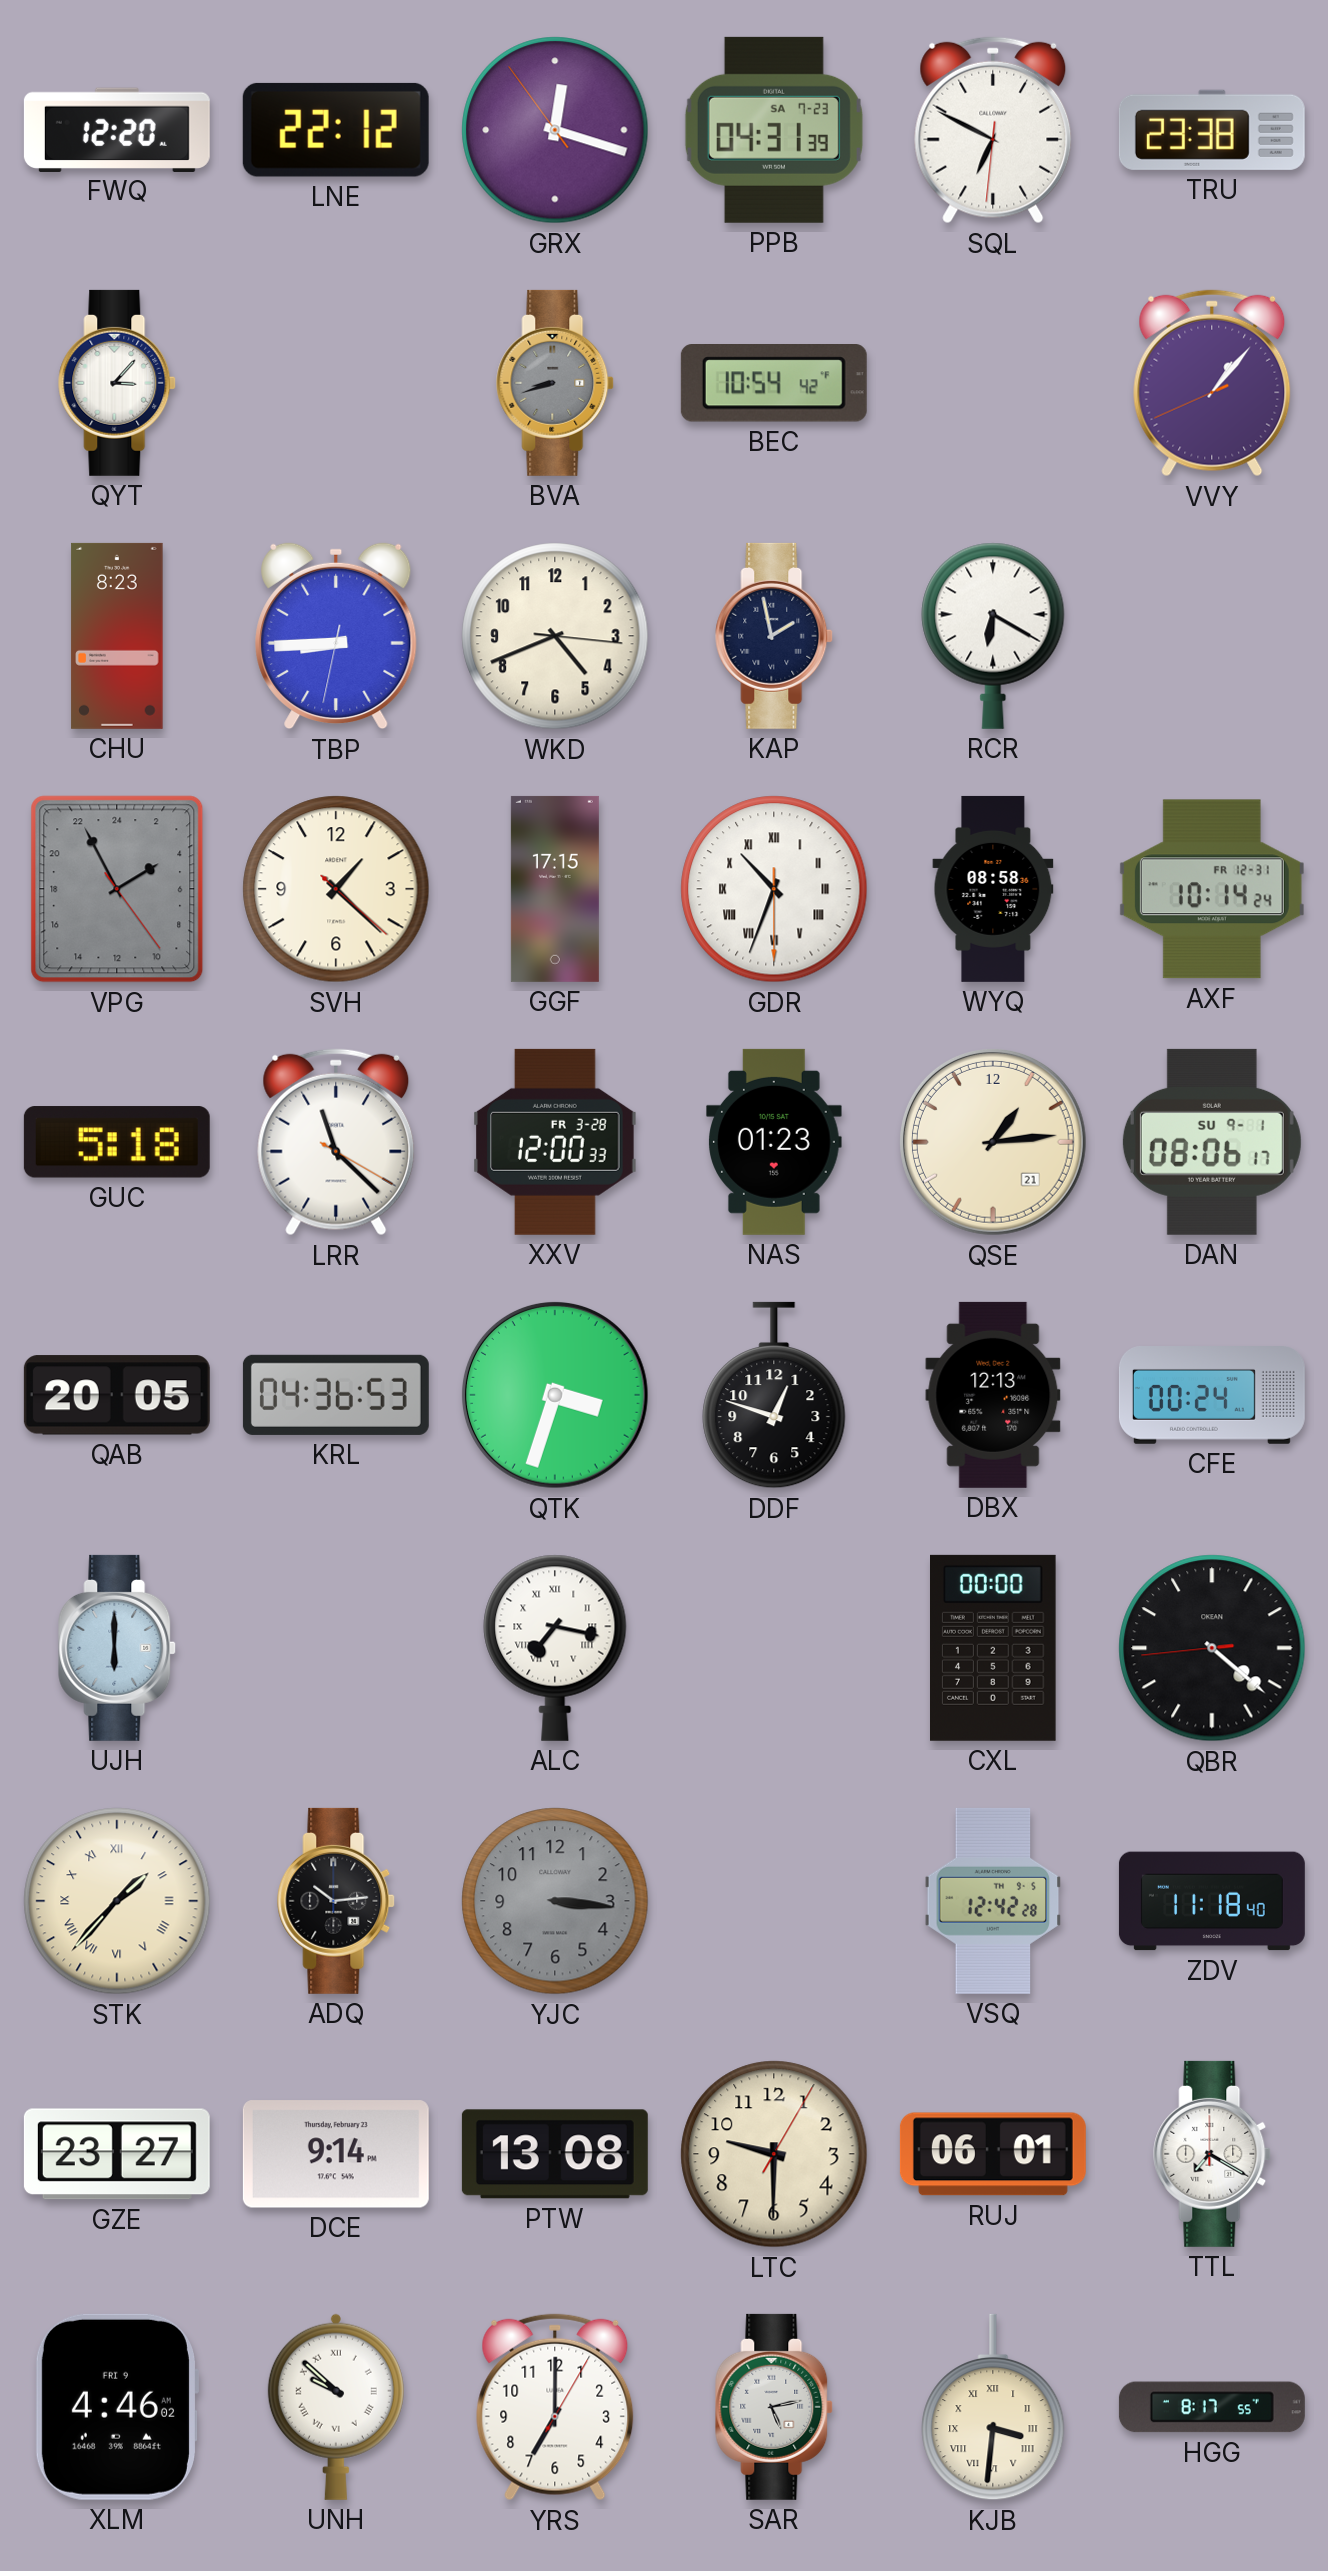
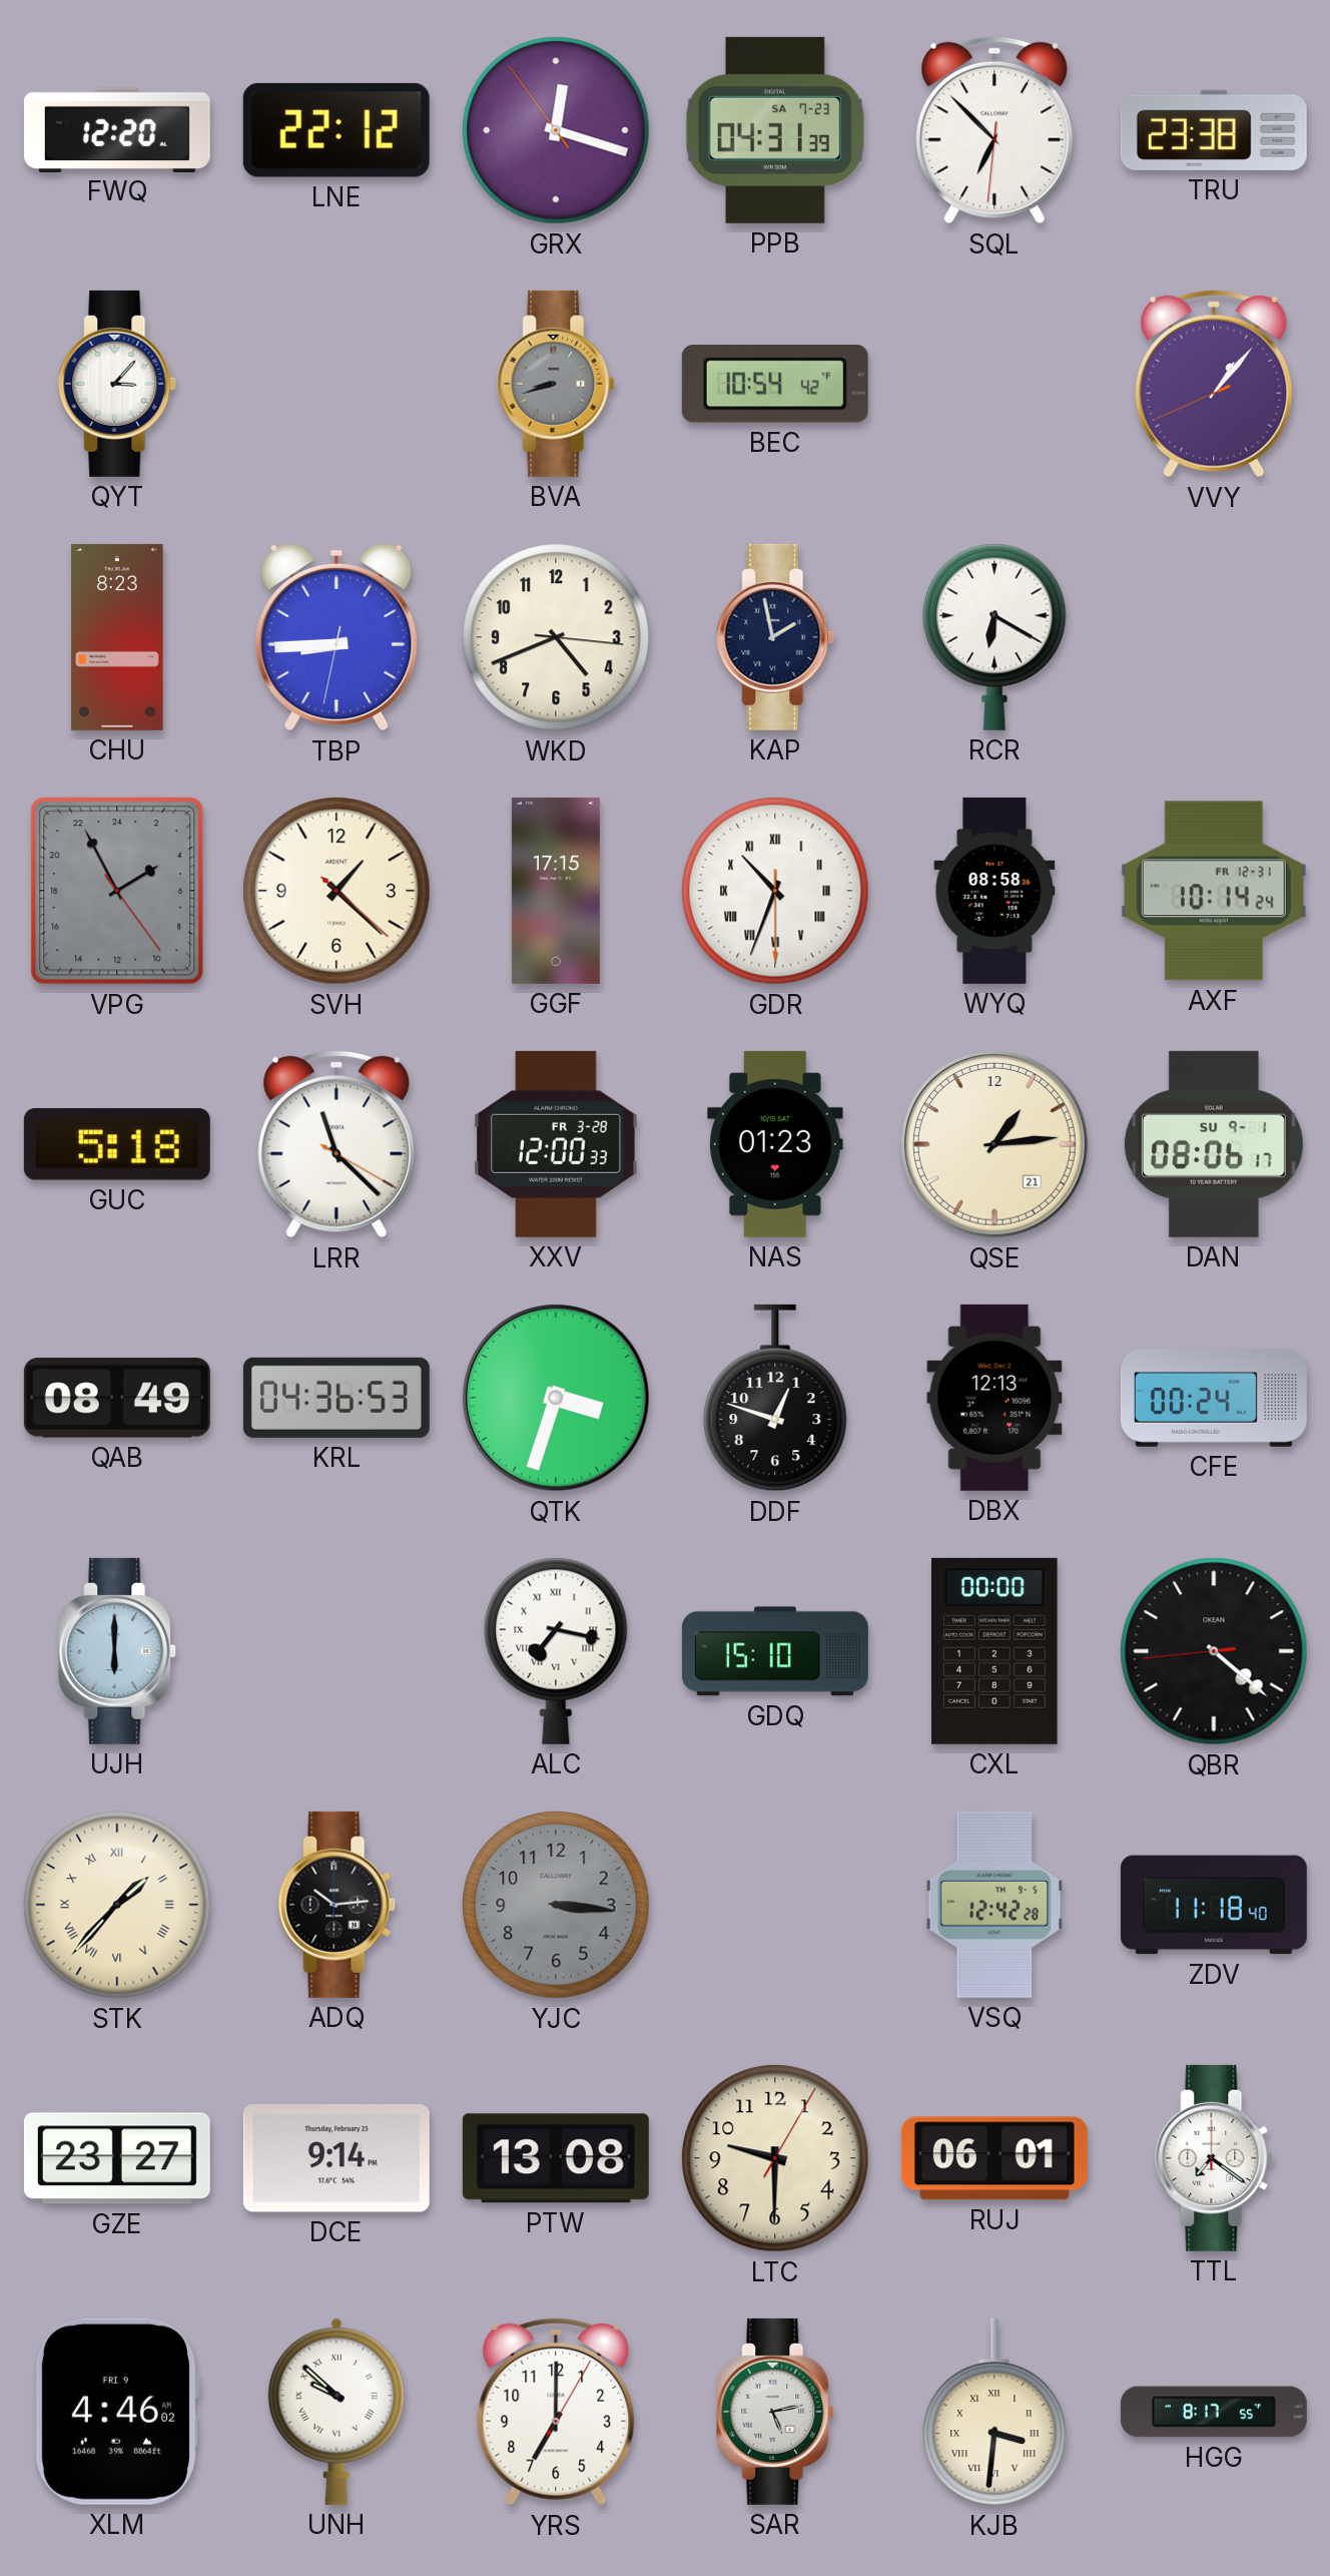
SQL: 6:49 -> 6:52
QAB: 20:05 -> 08:49
GDQ: none -> 15:10
TTL: 7:20 -> 7:21
